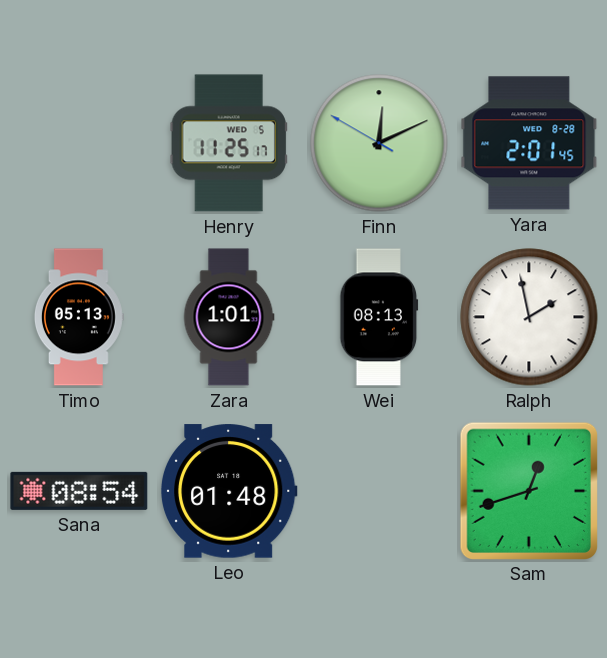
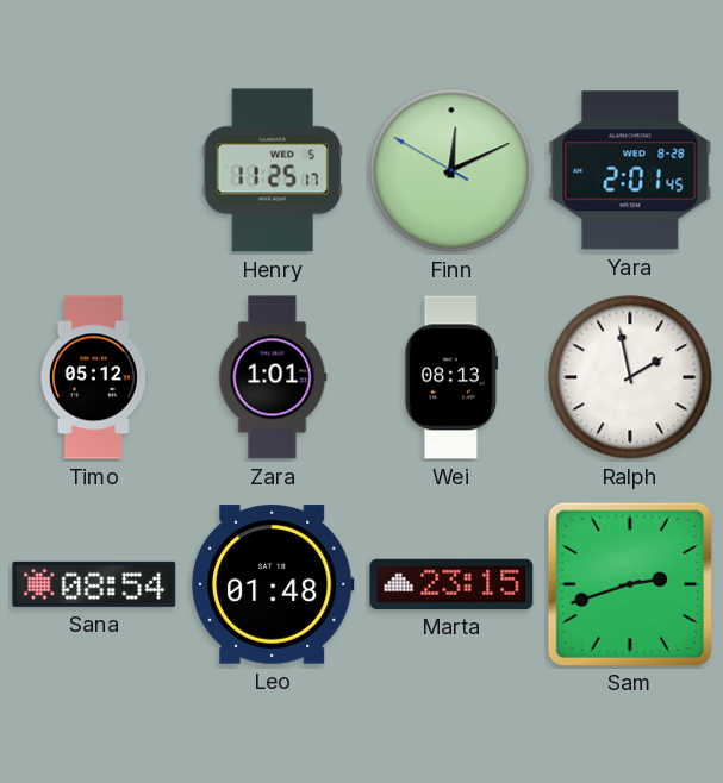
Timo: 05:13 -> 05:12
Marta: none -> 23:15
Sam: 12:42 -> 2:42
